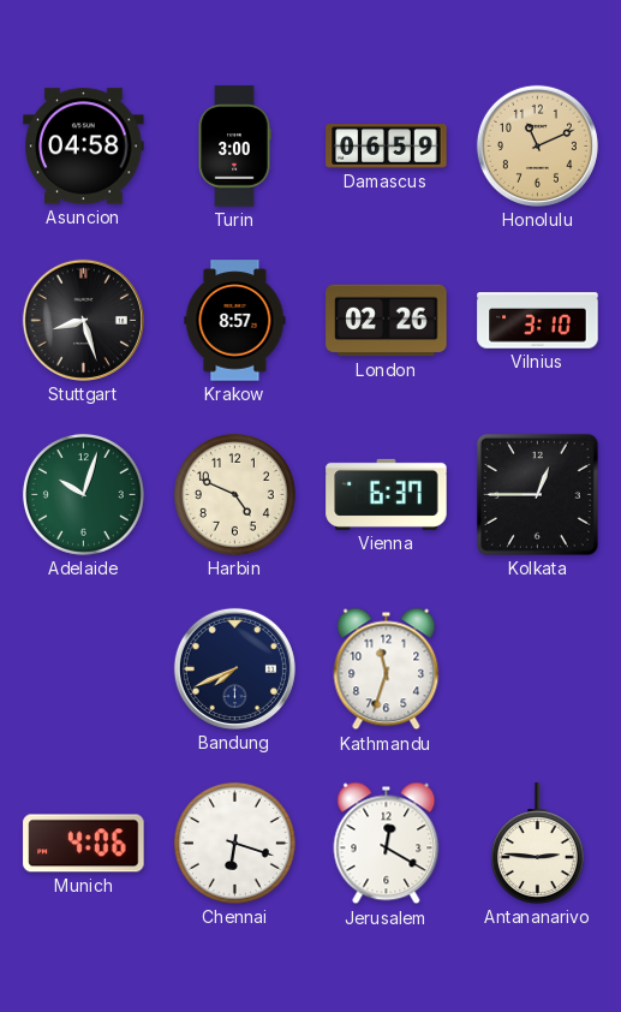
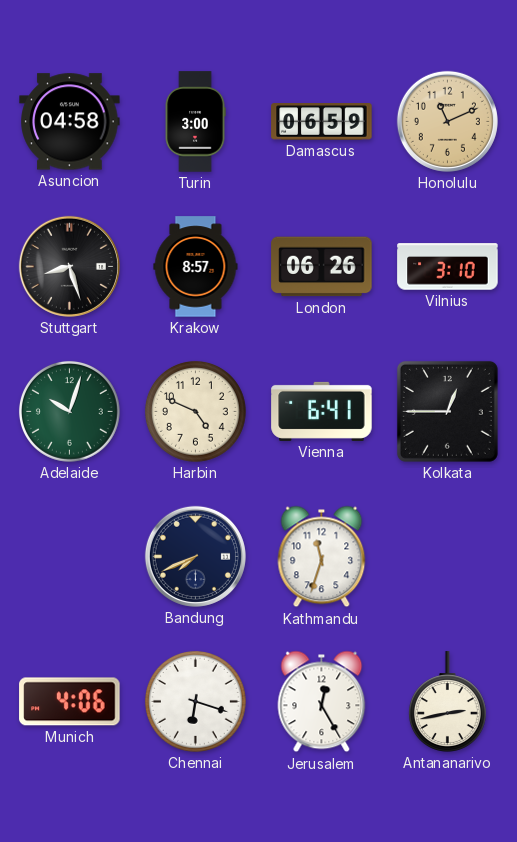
London: 02:26 -> 06:26
Vienna: 6:37 -> 6:41
Jerusalem: 12:20 -> 12:25
Antananarivo: 2:46 -> 2:43
